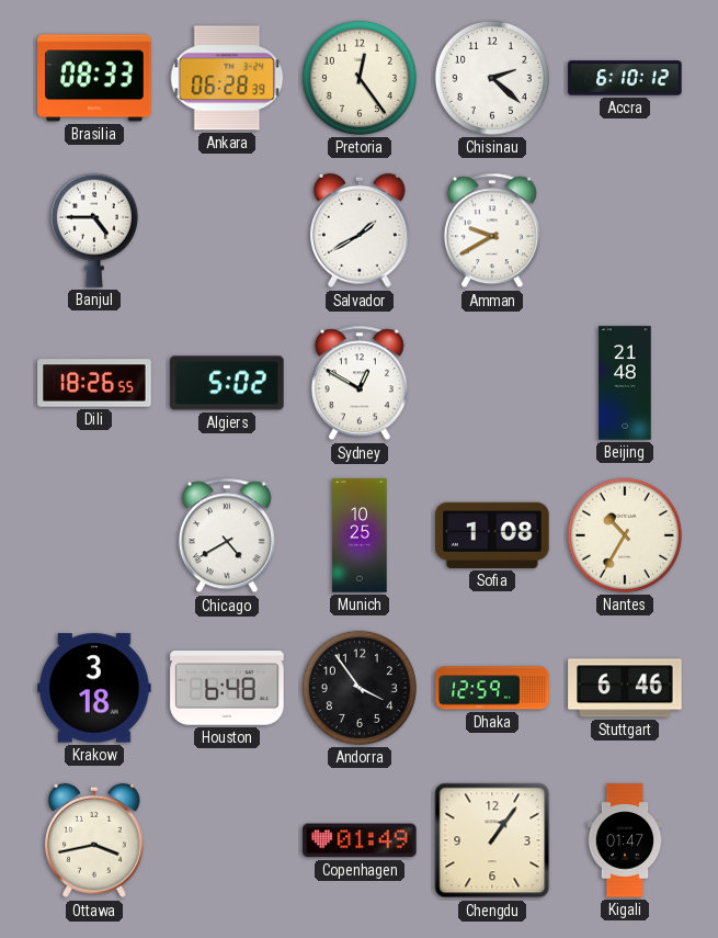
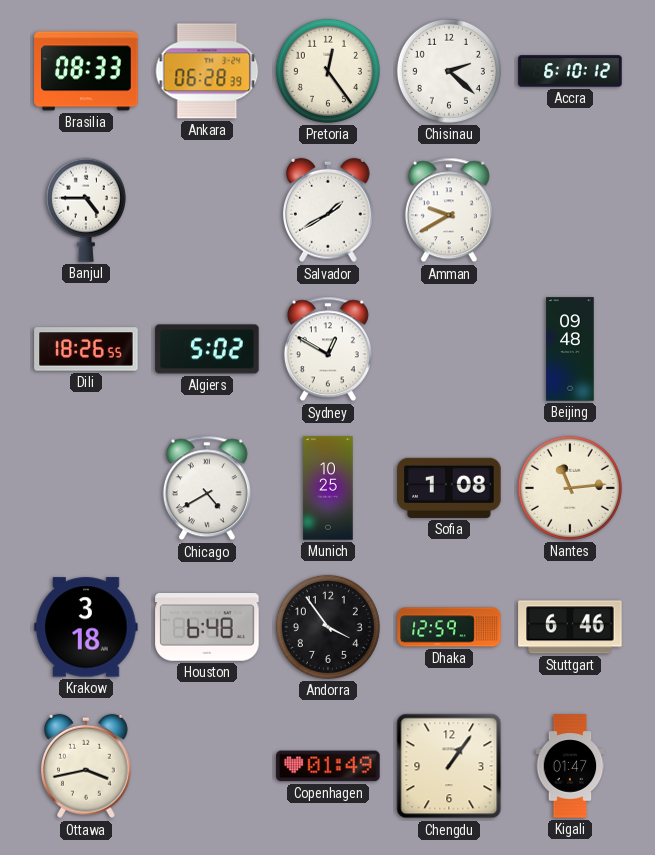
Beijing: 21:48 -> 09:48
Nantes: 10:35 -> 11:14
